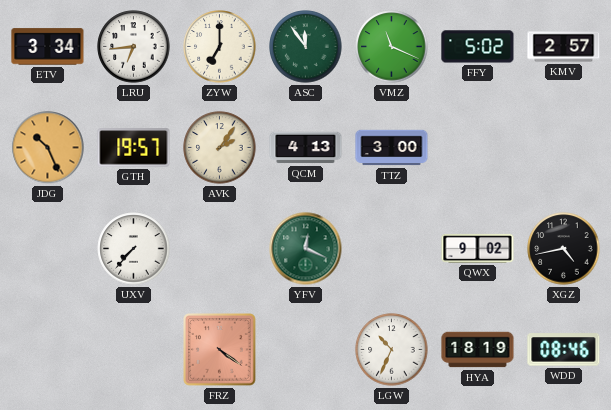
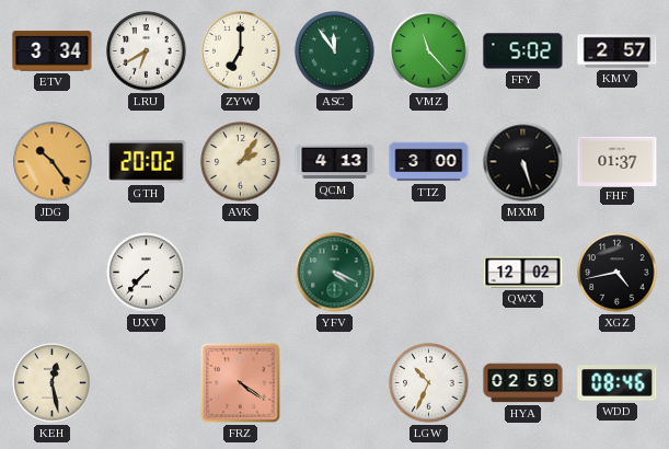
LRU: 6:44 -> 6:40
VMZ: 11:19 -> 11:23
JDG: 10:26 -> 10:24
GTH: 19:57 -> 20:02
MXM: none -> 5:27
FHF: none -> 01:37
YFV: 12:19 -> 4:19
QWX: 9:02 -> 12:02
KEH: none -> 12:28
HYA: 18:19 -> 02:59
